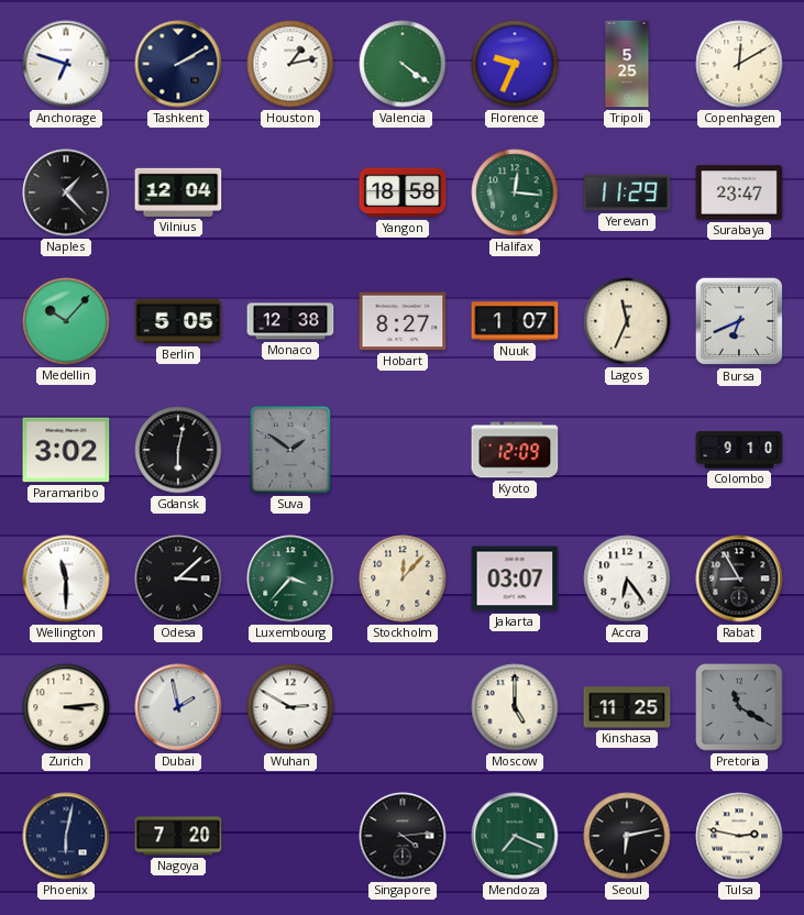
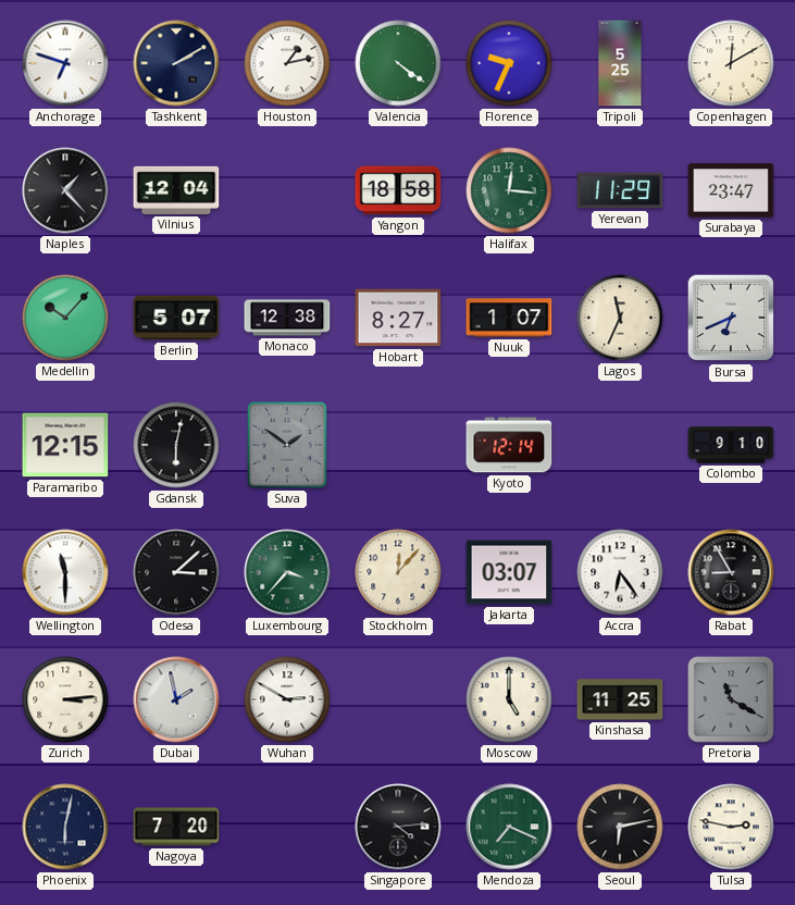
Berlin: 5:05 -> 5:07
Paramaribo: 3:02 -> 12:15
Kyoto: 12:09 -> 12:14
